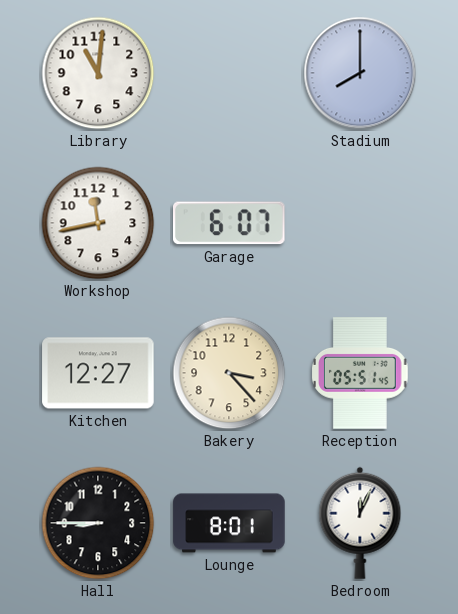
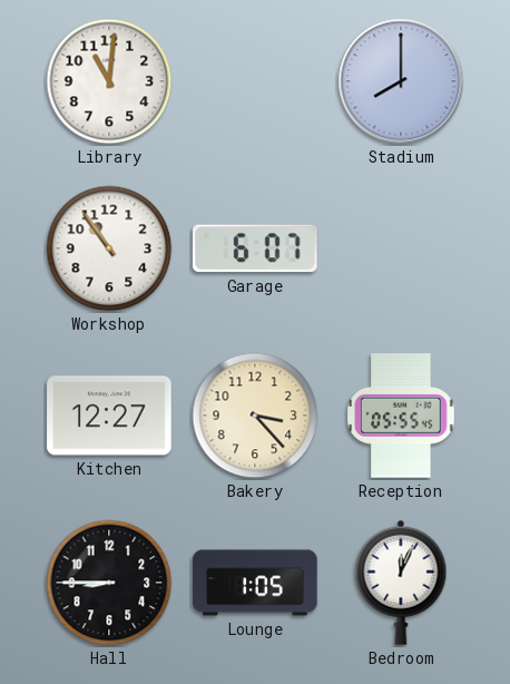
Workshop: 11:43 -> 10:54
Reception: 05:51 -> 05:55
Lounge: 8:01 -> 1:05
